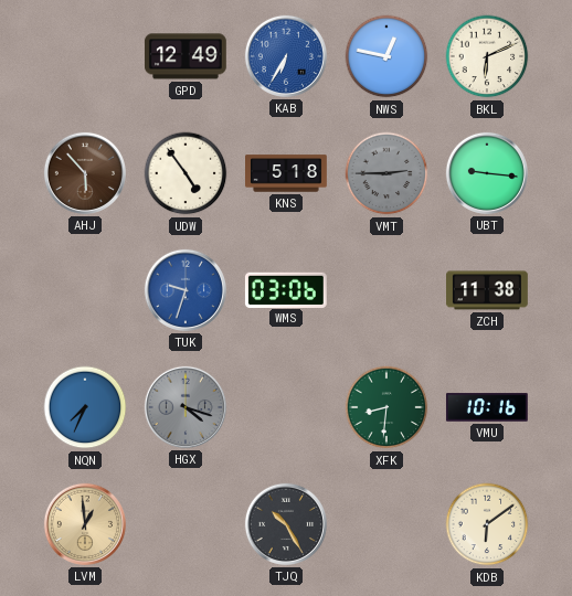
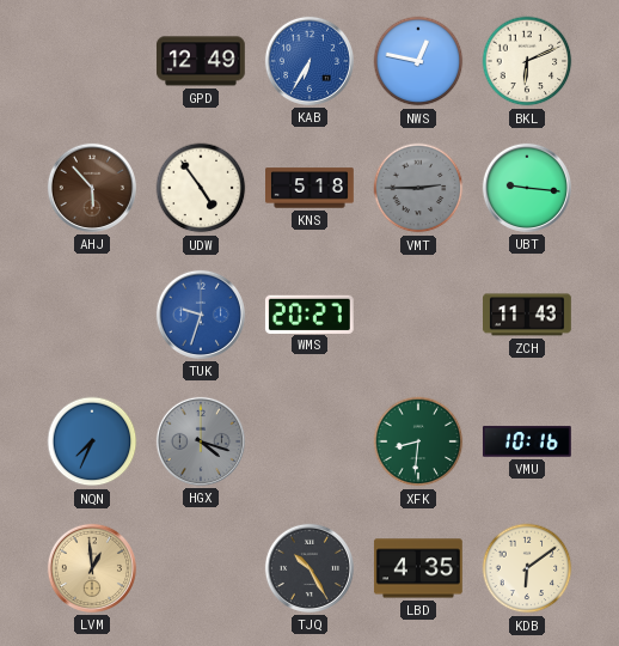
WMS: 03:06 -> 20:27
ZCH: 11:38 -> 11:43
LBD: none -> 4:35
